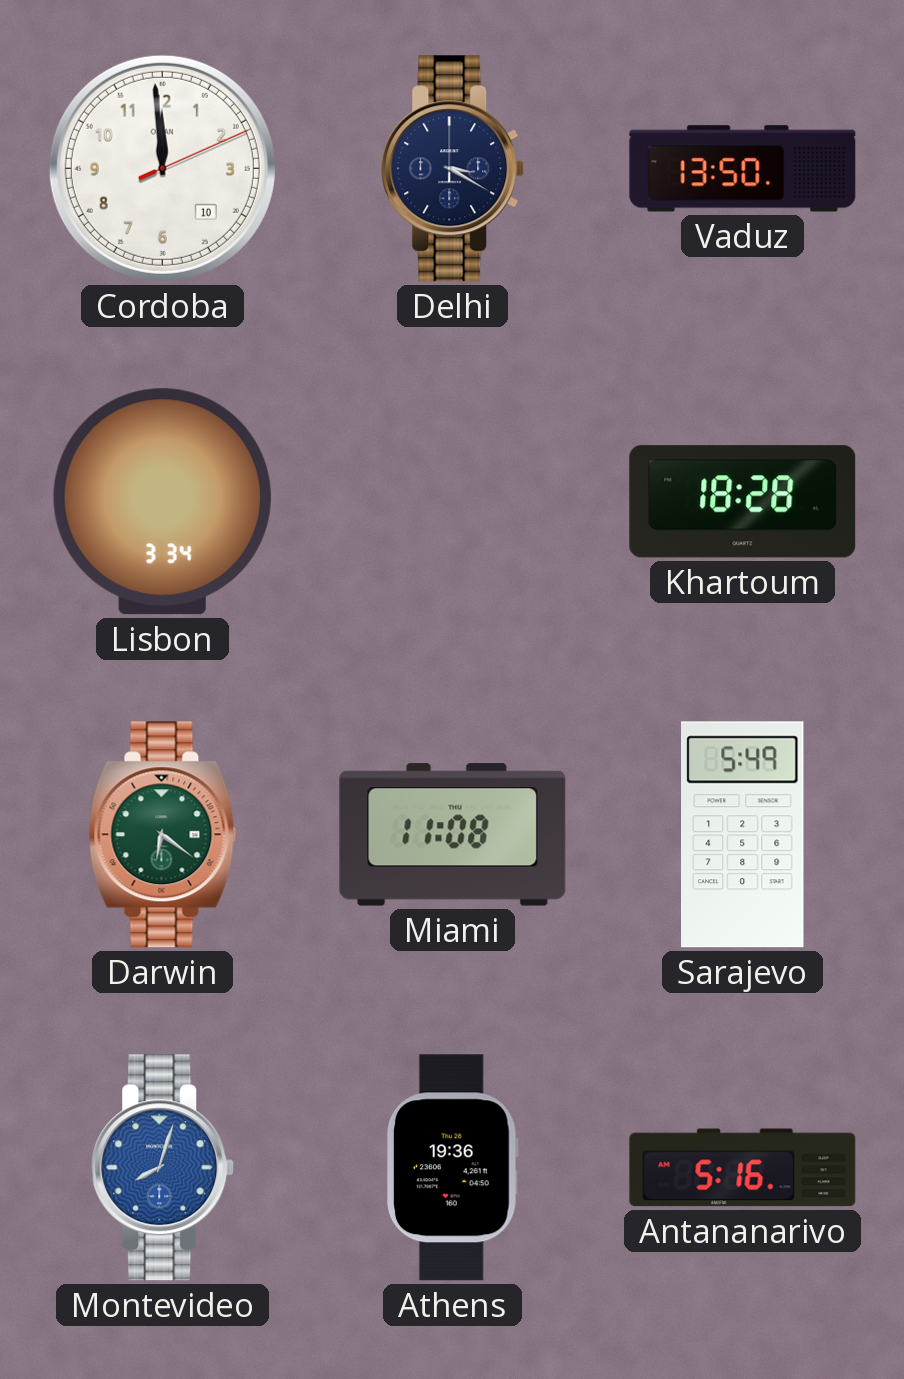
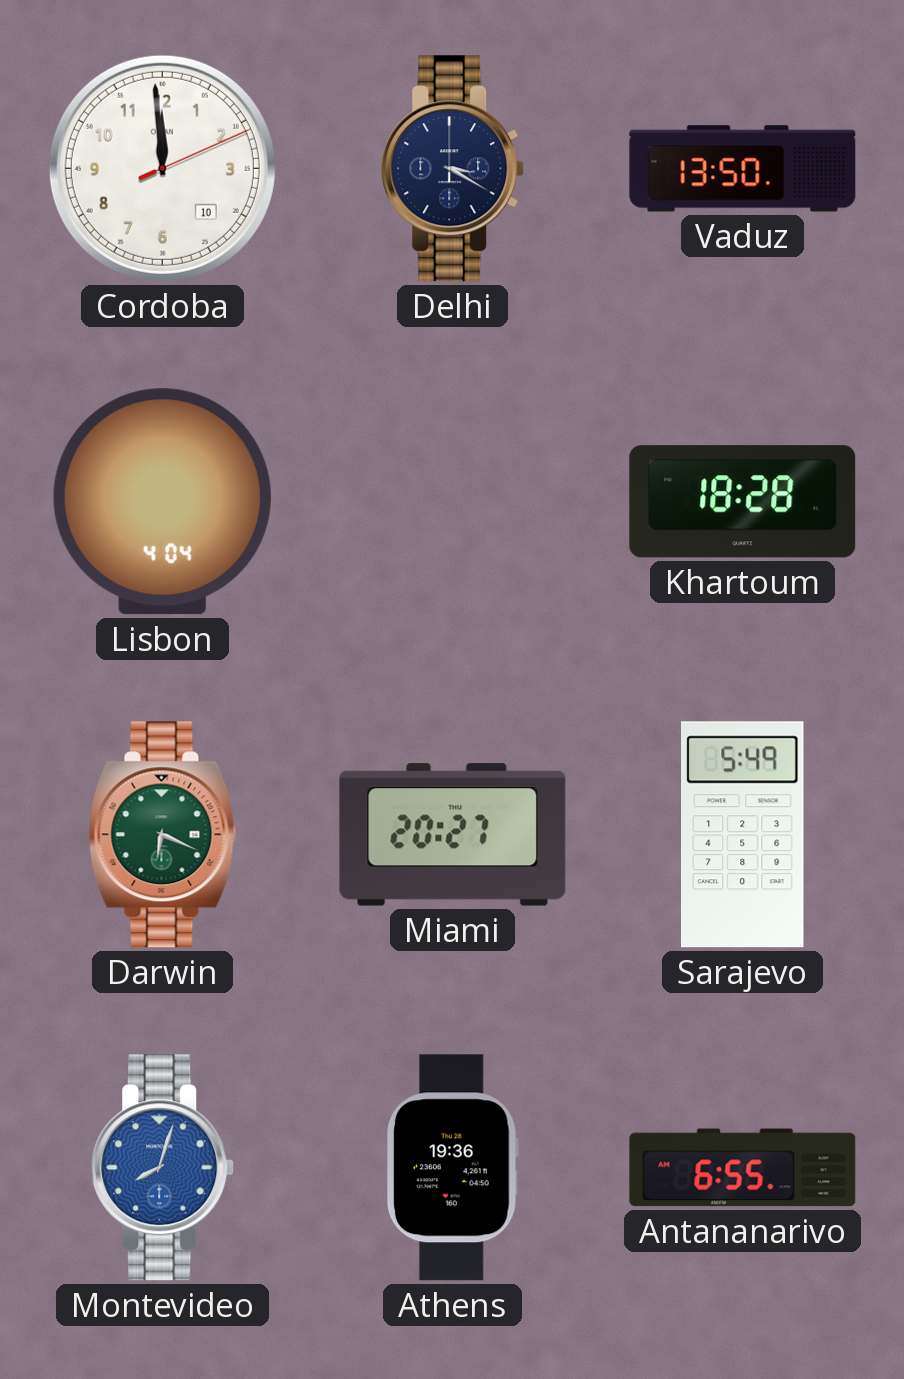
Lisbon: 3:34 -> 4:04
Darwin: 6:21 -> 6:19
Miami: 11:08 -> 20:27
Antananarivo: 5:16 -> 6:55
